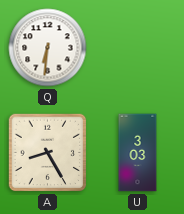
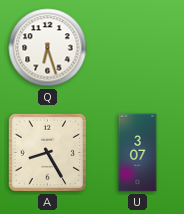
Q: 6:31 -> 6:27
U: 3:03 -> 3:07
